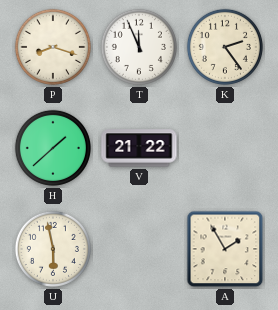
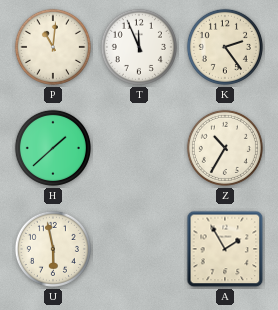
P: 8:18 -> 11:01
V: 21:22 -> none
Z: none -> 10:35
